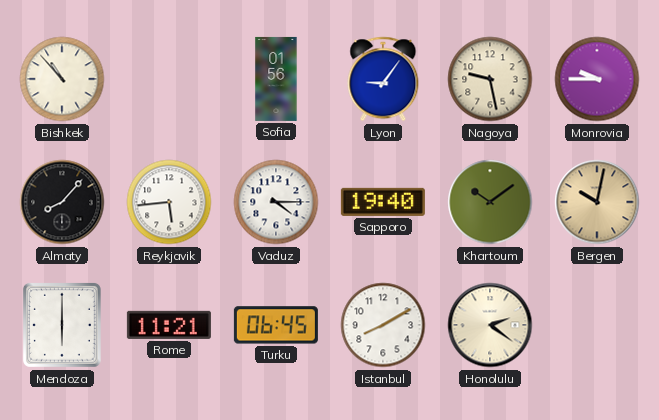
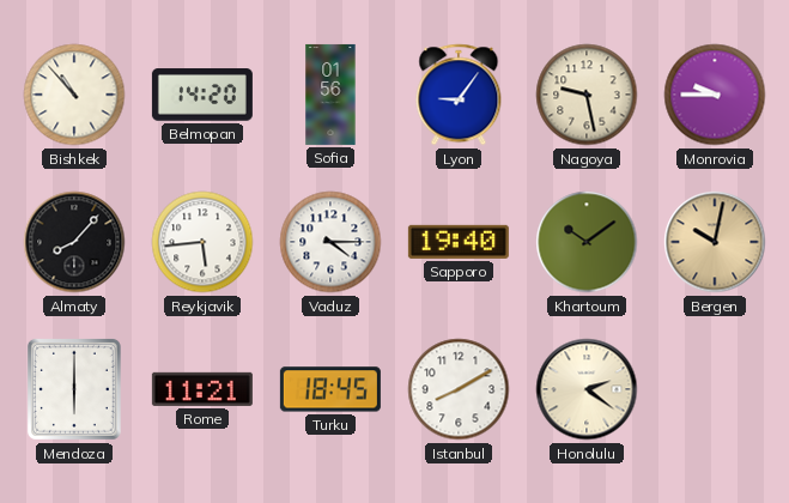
Belmopan: none -> 14:20
Turku: 06:45 -> 18:45
